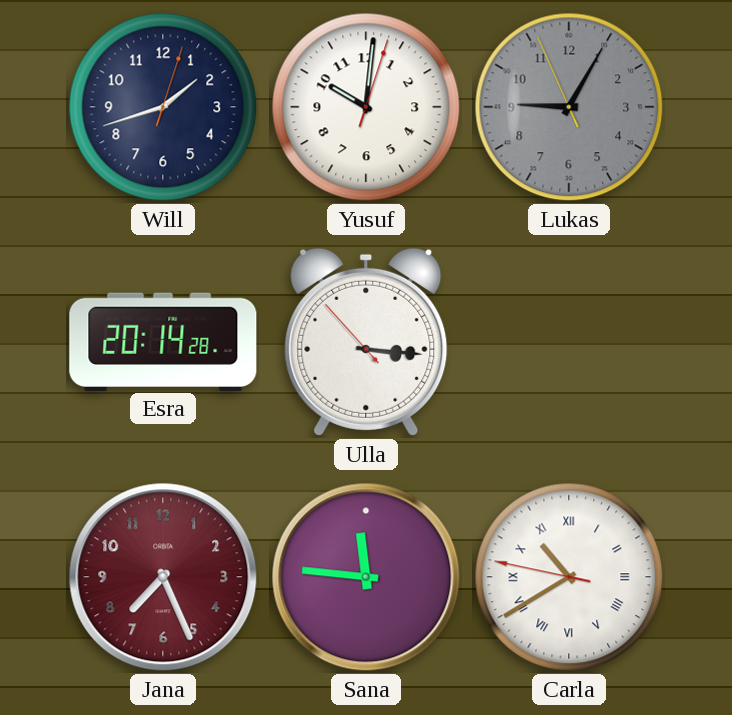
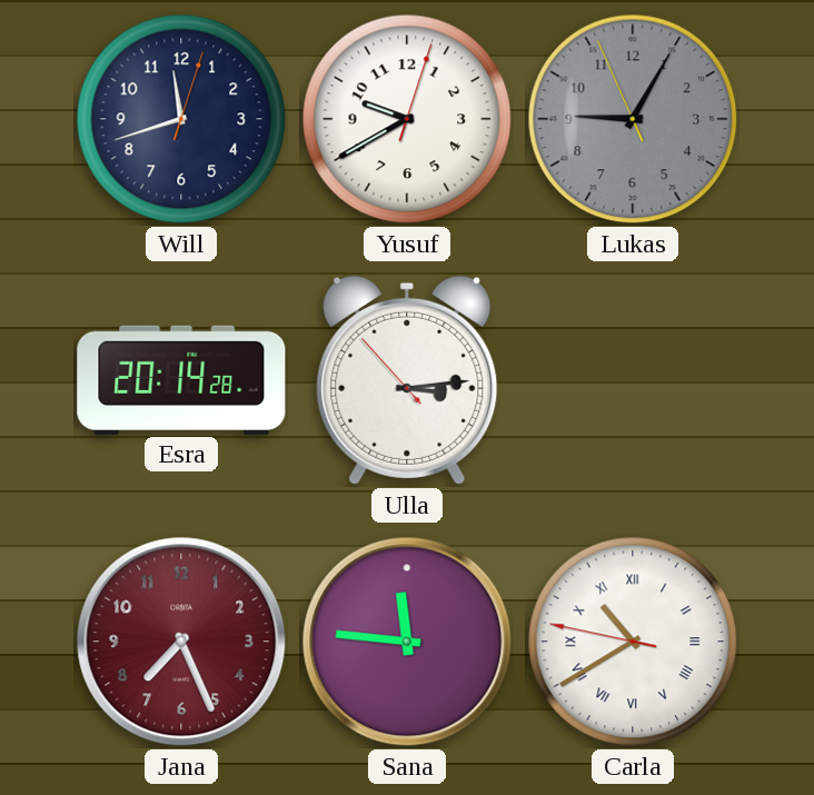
Will: 1:42 -> 11:42
Yusuf: 10:01 -> 9:40
Ulla: 3:15 -> 3:13
